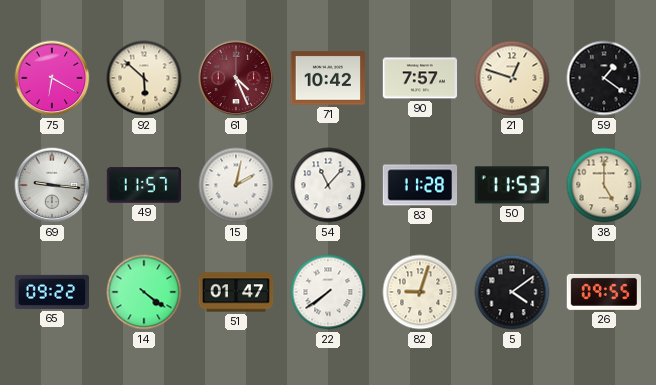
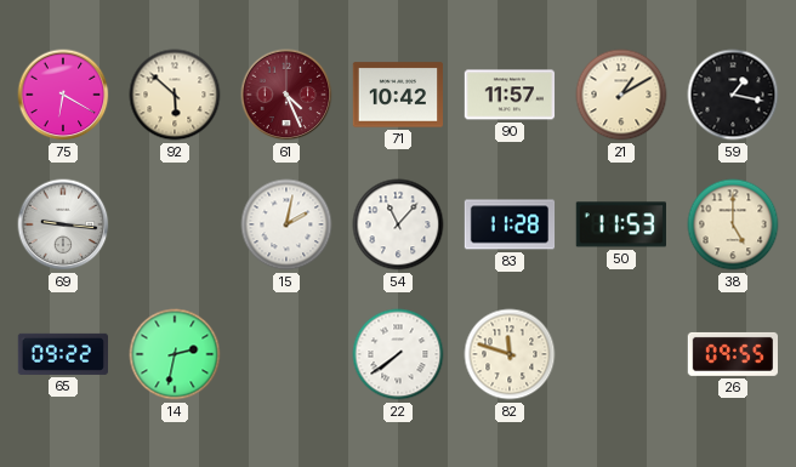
90: 7:57 -> 11:57
21: 12:48 -> 1:10
59: 1:21 -> 1:17
49: 11:57 -> none
14: 4:21 -> 2:32
51: 01:47 -> none
82: 9:03 -> 11:48
5: 4:09 -> none
